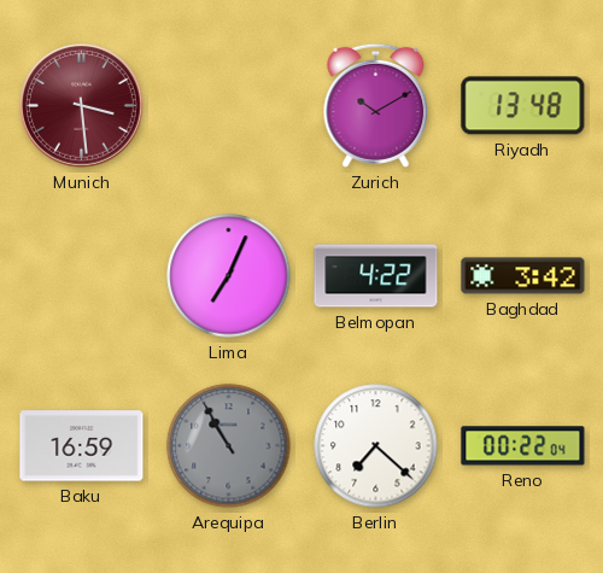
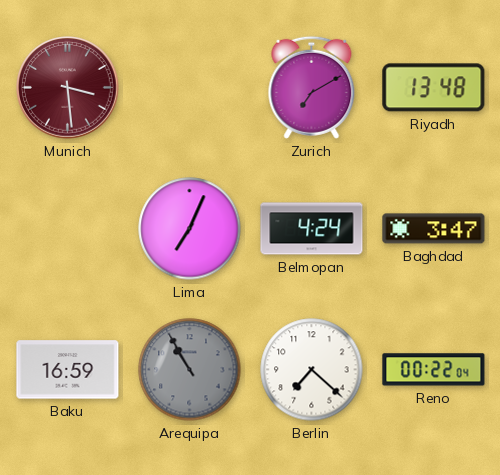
Zurich: 10:10 -> 7:10
Belmopan: 4:22 -> 4:24
Baghdad: 3:42 -> 3:47
